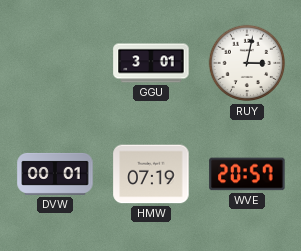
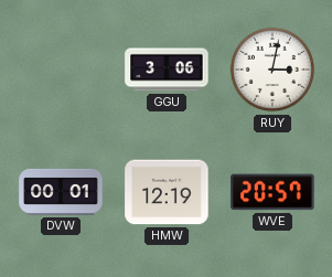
GGU: 3:01 -> 3:06
HMW: 07:19 -> 12:19
